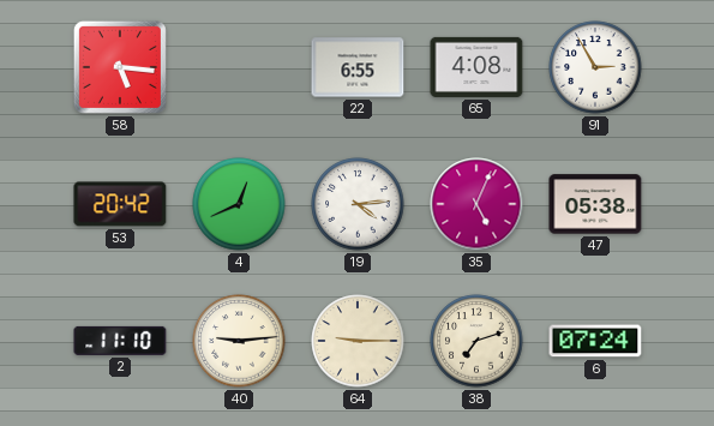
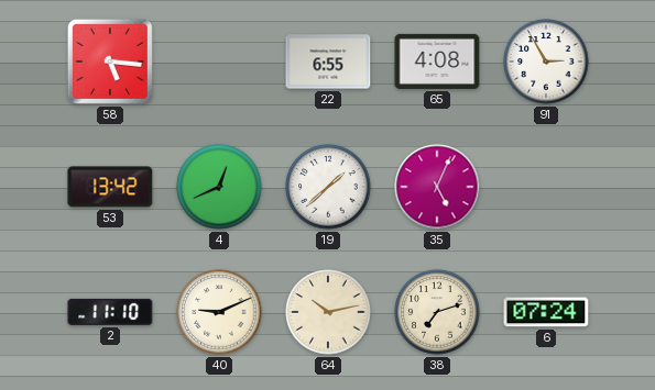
53: 20:42 -> 13:42
19: 4:14 -> 1:38
47: 05:38 -> none
40: 9:14 -> 9:11
64: 9:15 -> 10:13
